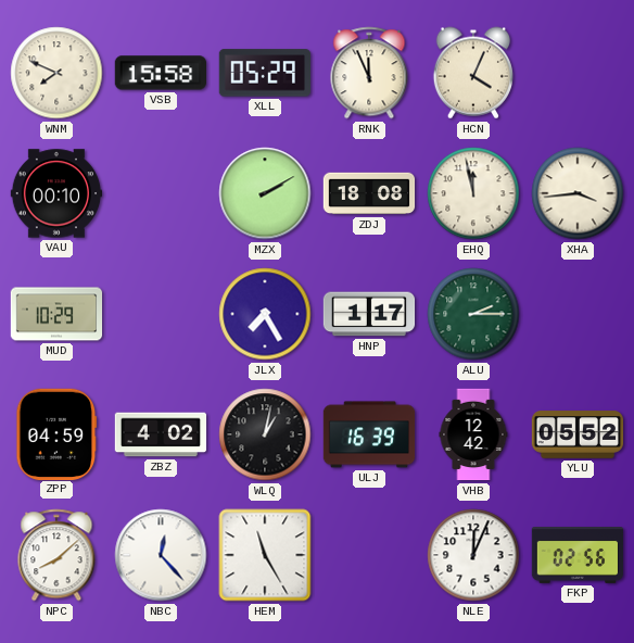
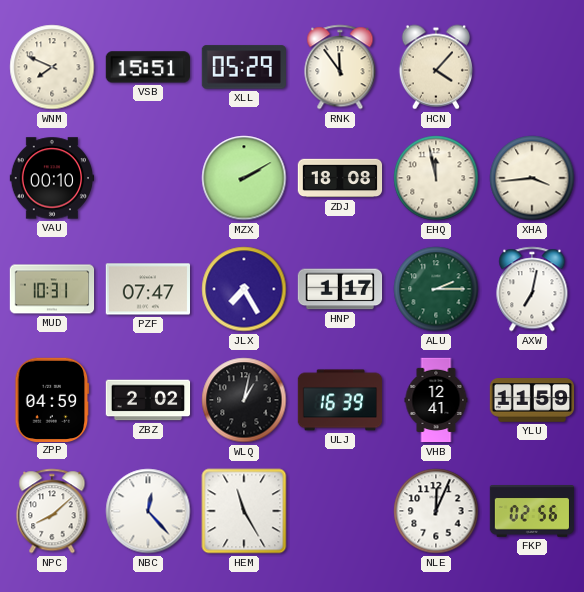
VSB: 15:58 -> 15:51
RNK: 11:56 -> 11:54
HCN: 4:04 -> 4:07
MUD: 10:29 -> 10:31
PZF: none -> 07:47
AXW: none -> 7:02
ZBZ: 4:02 -> 2:02
VHB: 12:42 -> 12:41
YLU: 05:52 -> 11:59
